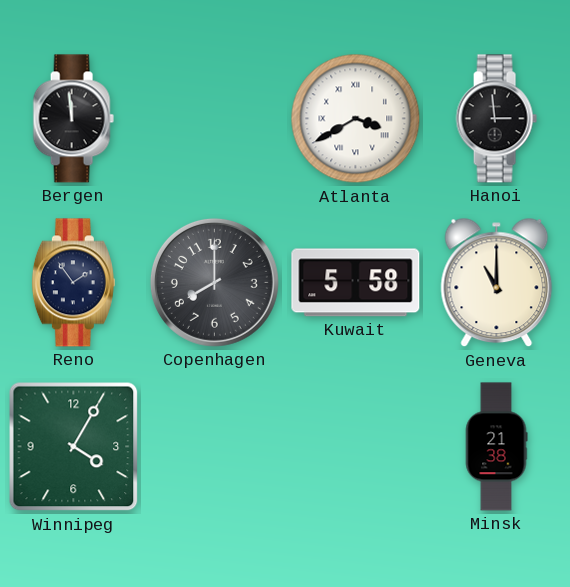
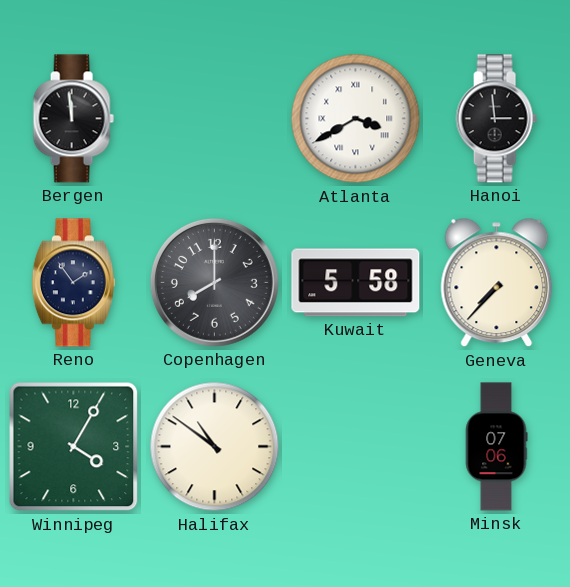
Geneva: 11:00 -> 7:37
Halifax: none -> 10:51
Minsk: 21:38 -> 07:06
